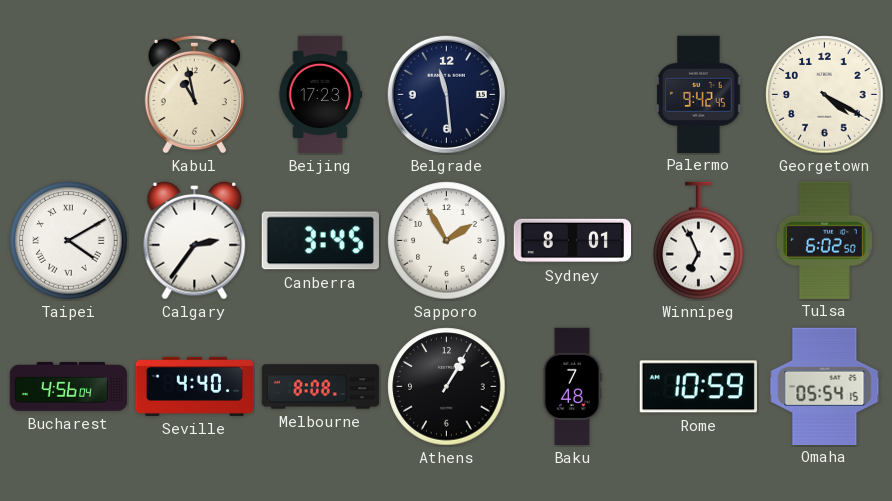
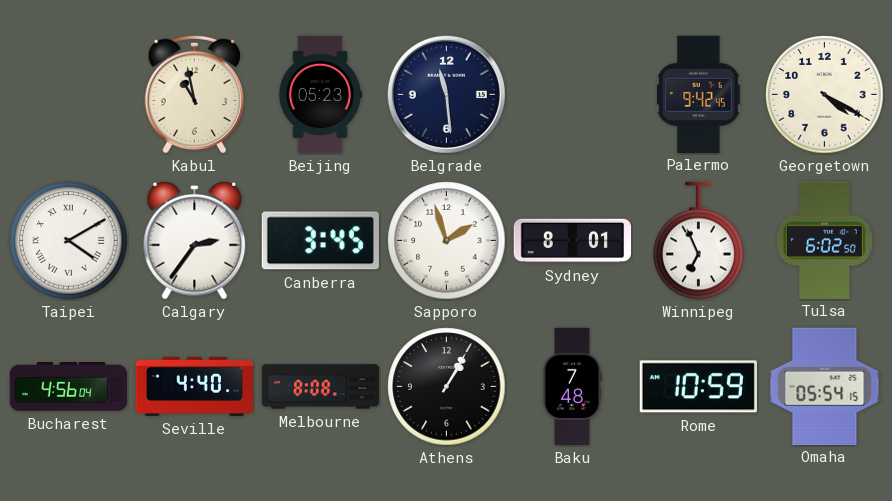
Beijing: 17:23 -> 05:23
Sapporo: 1:55 -> 1:57
